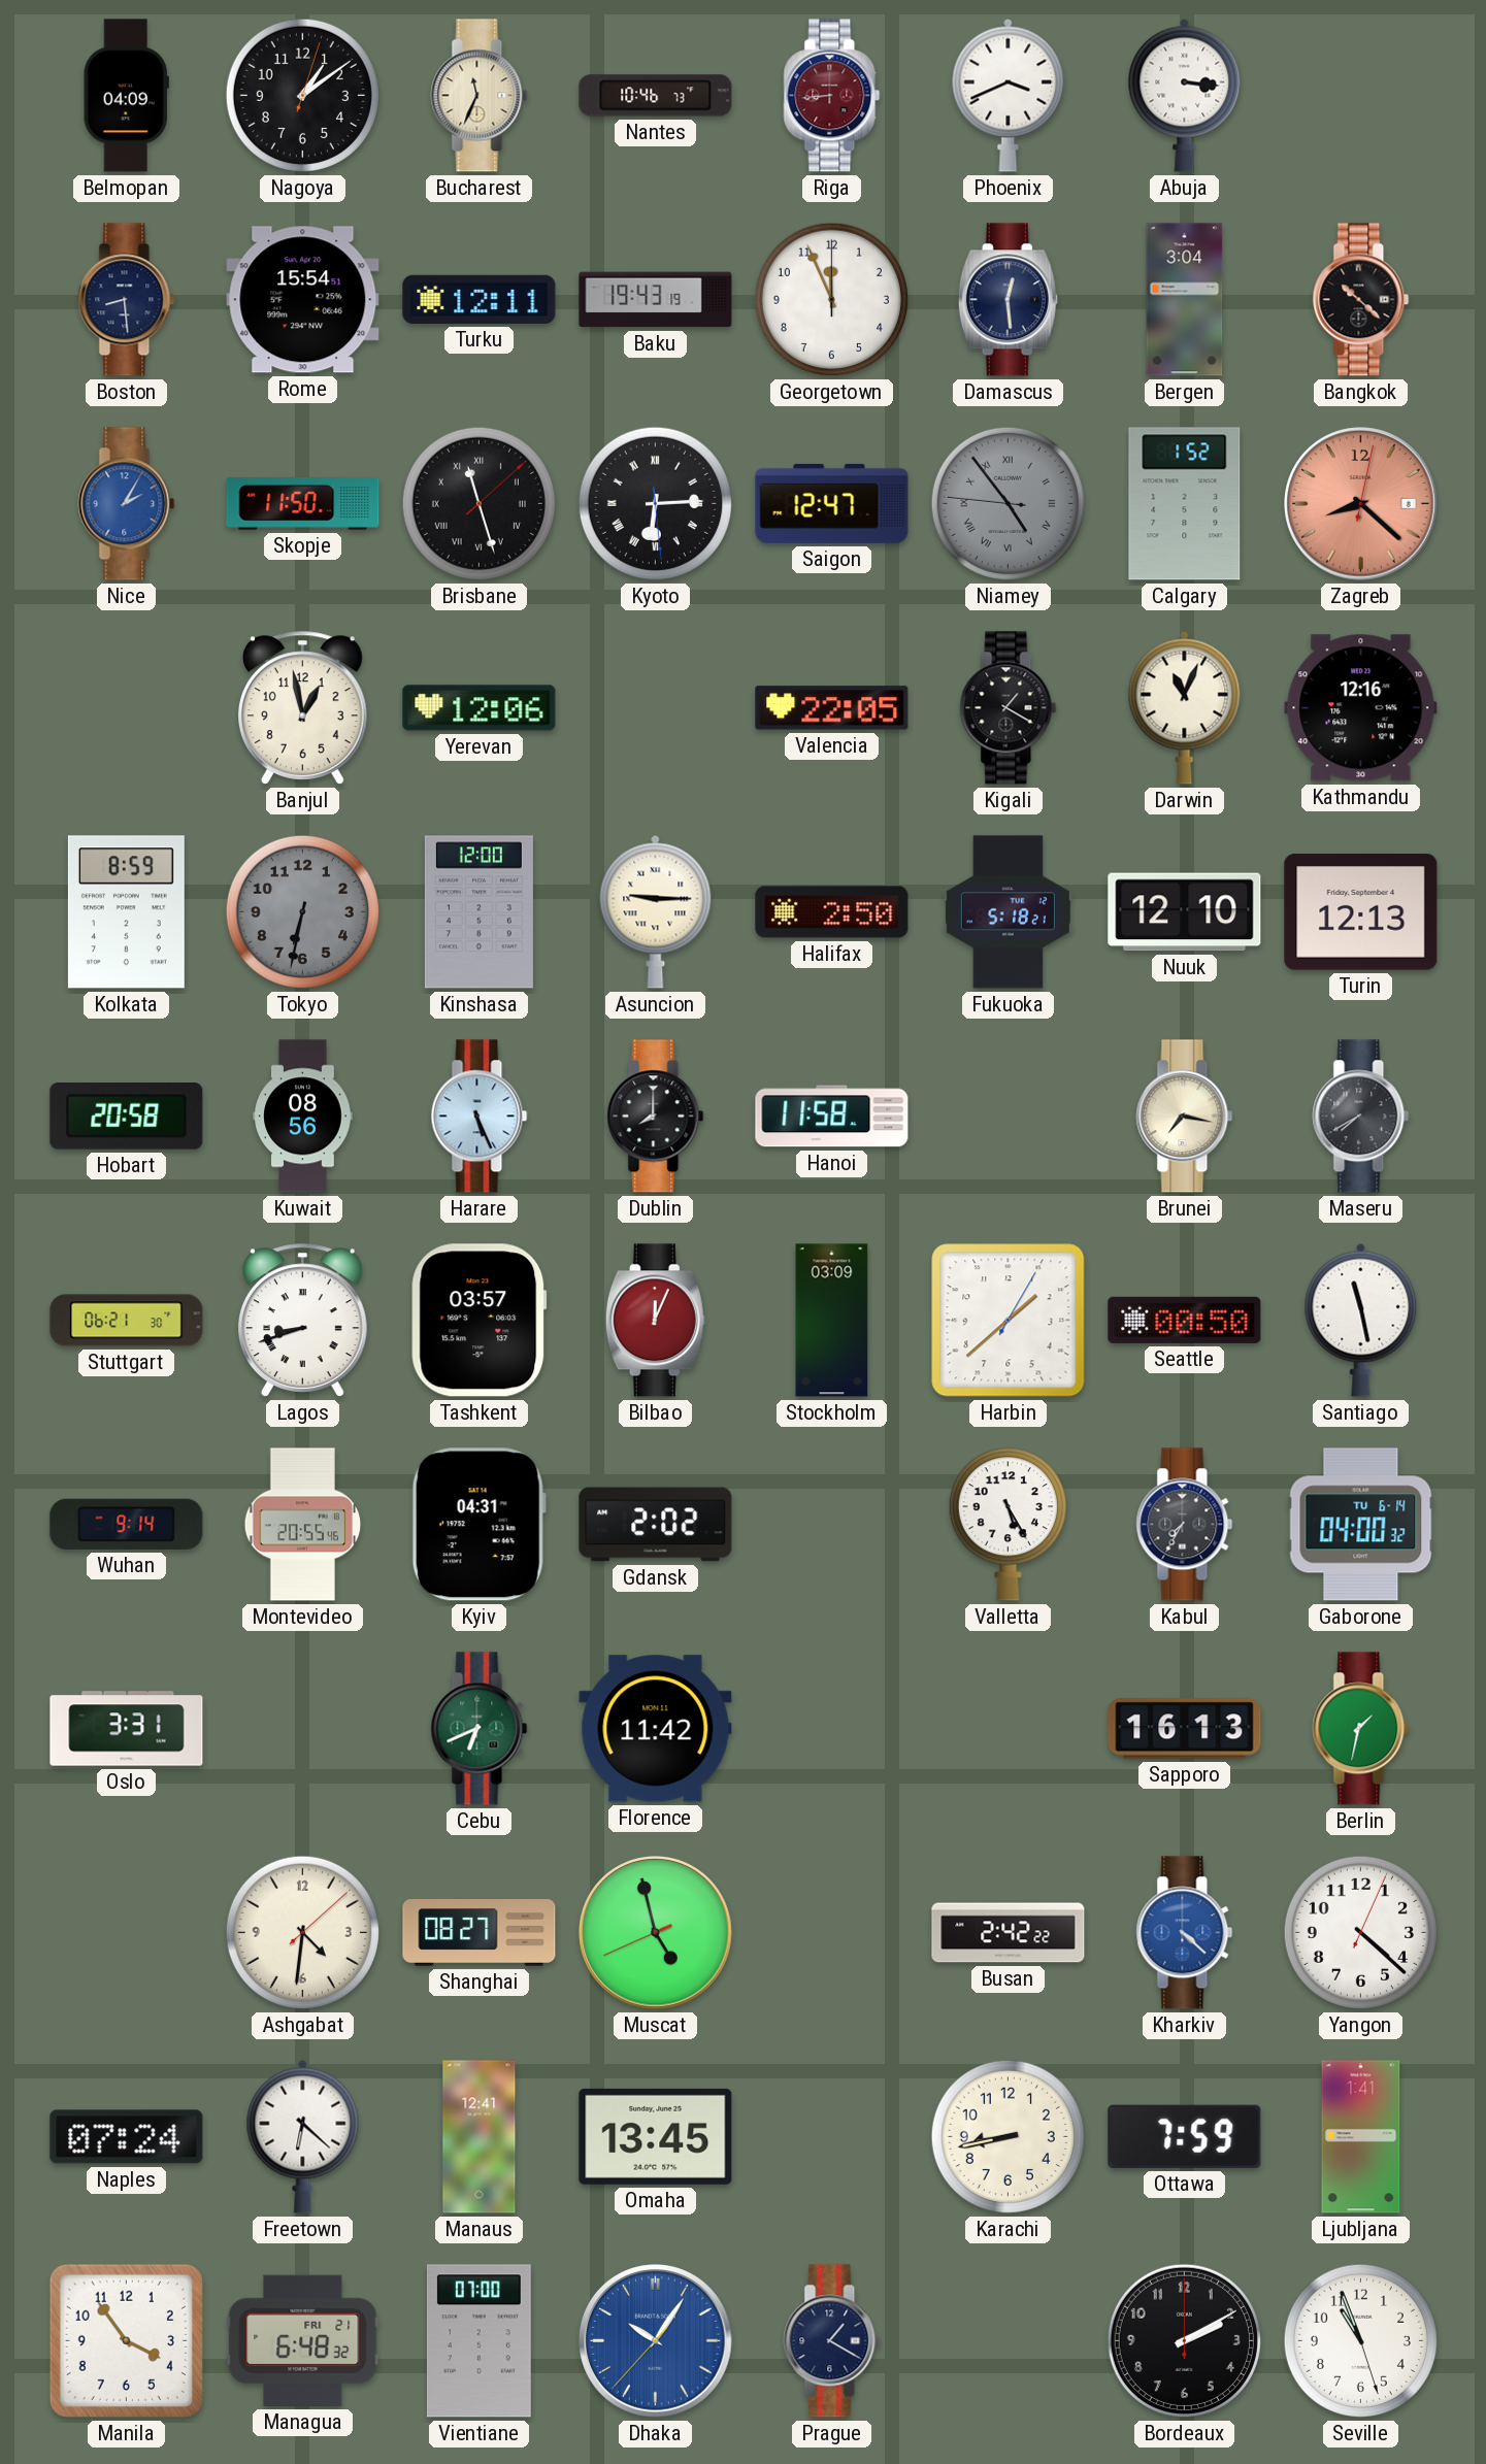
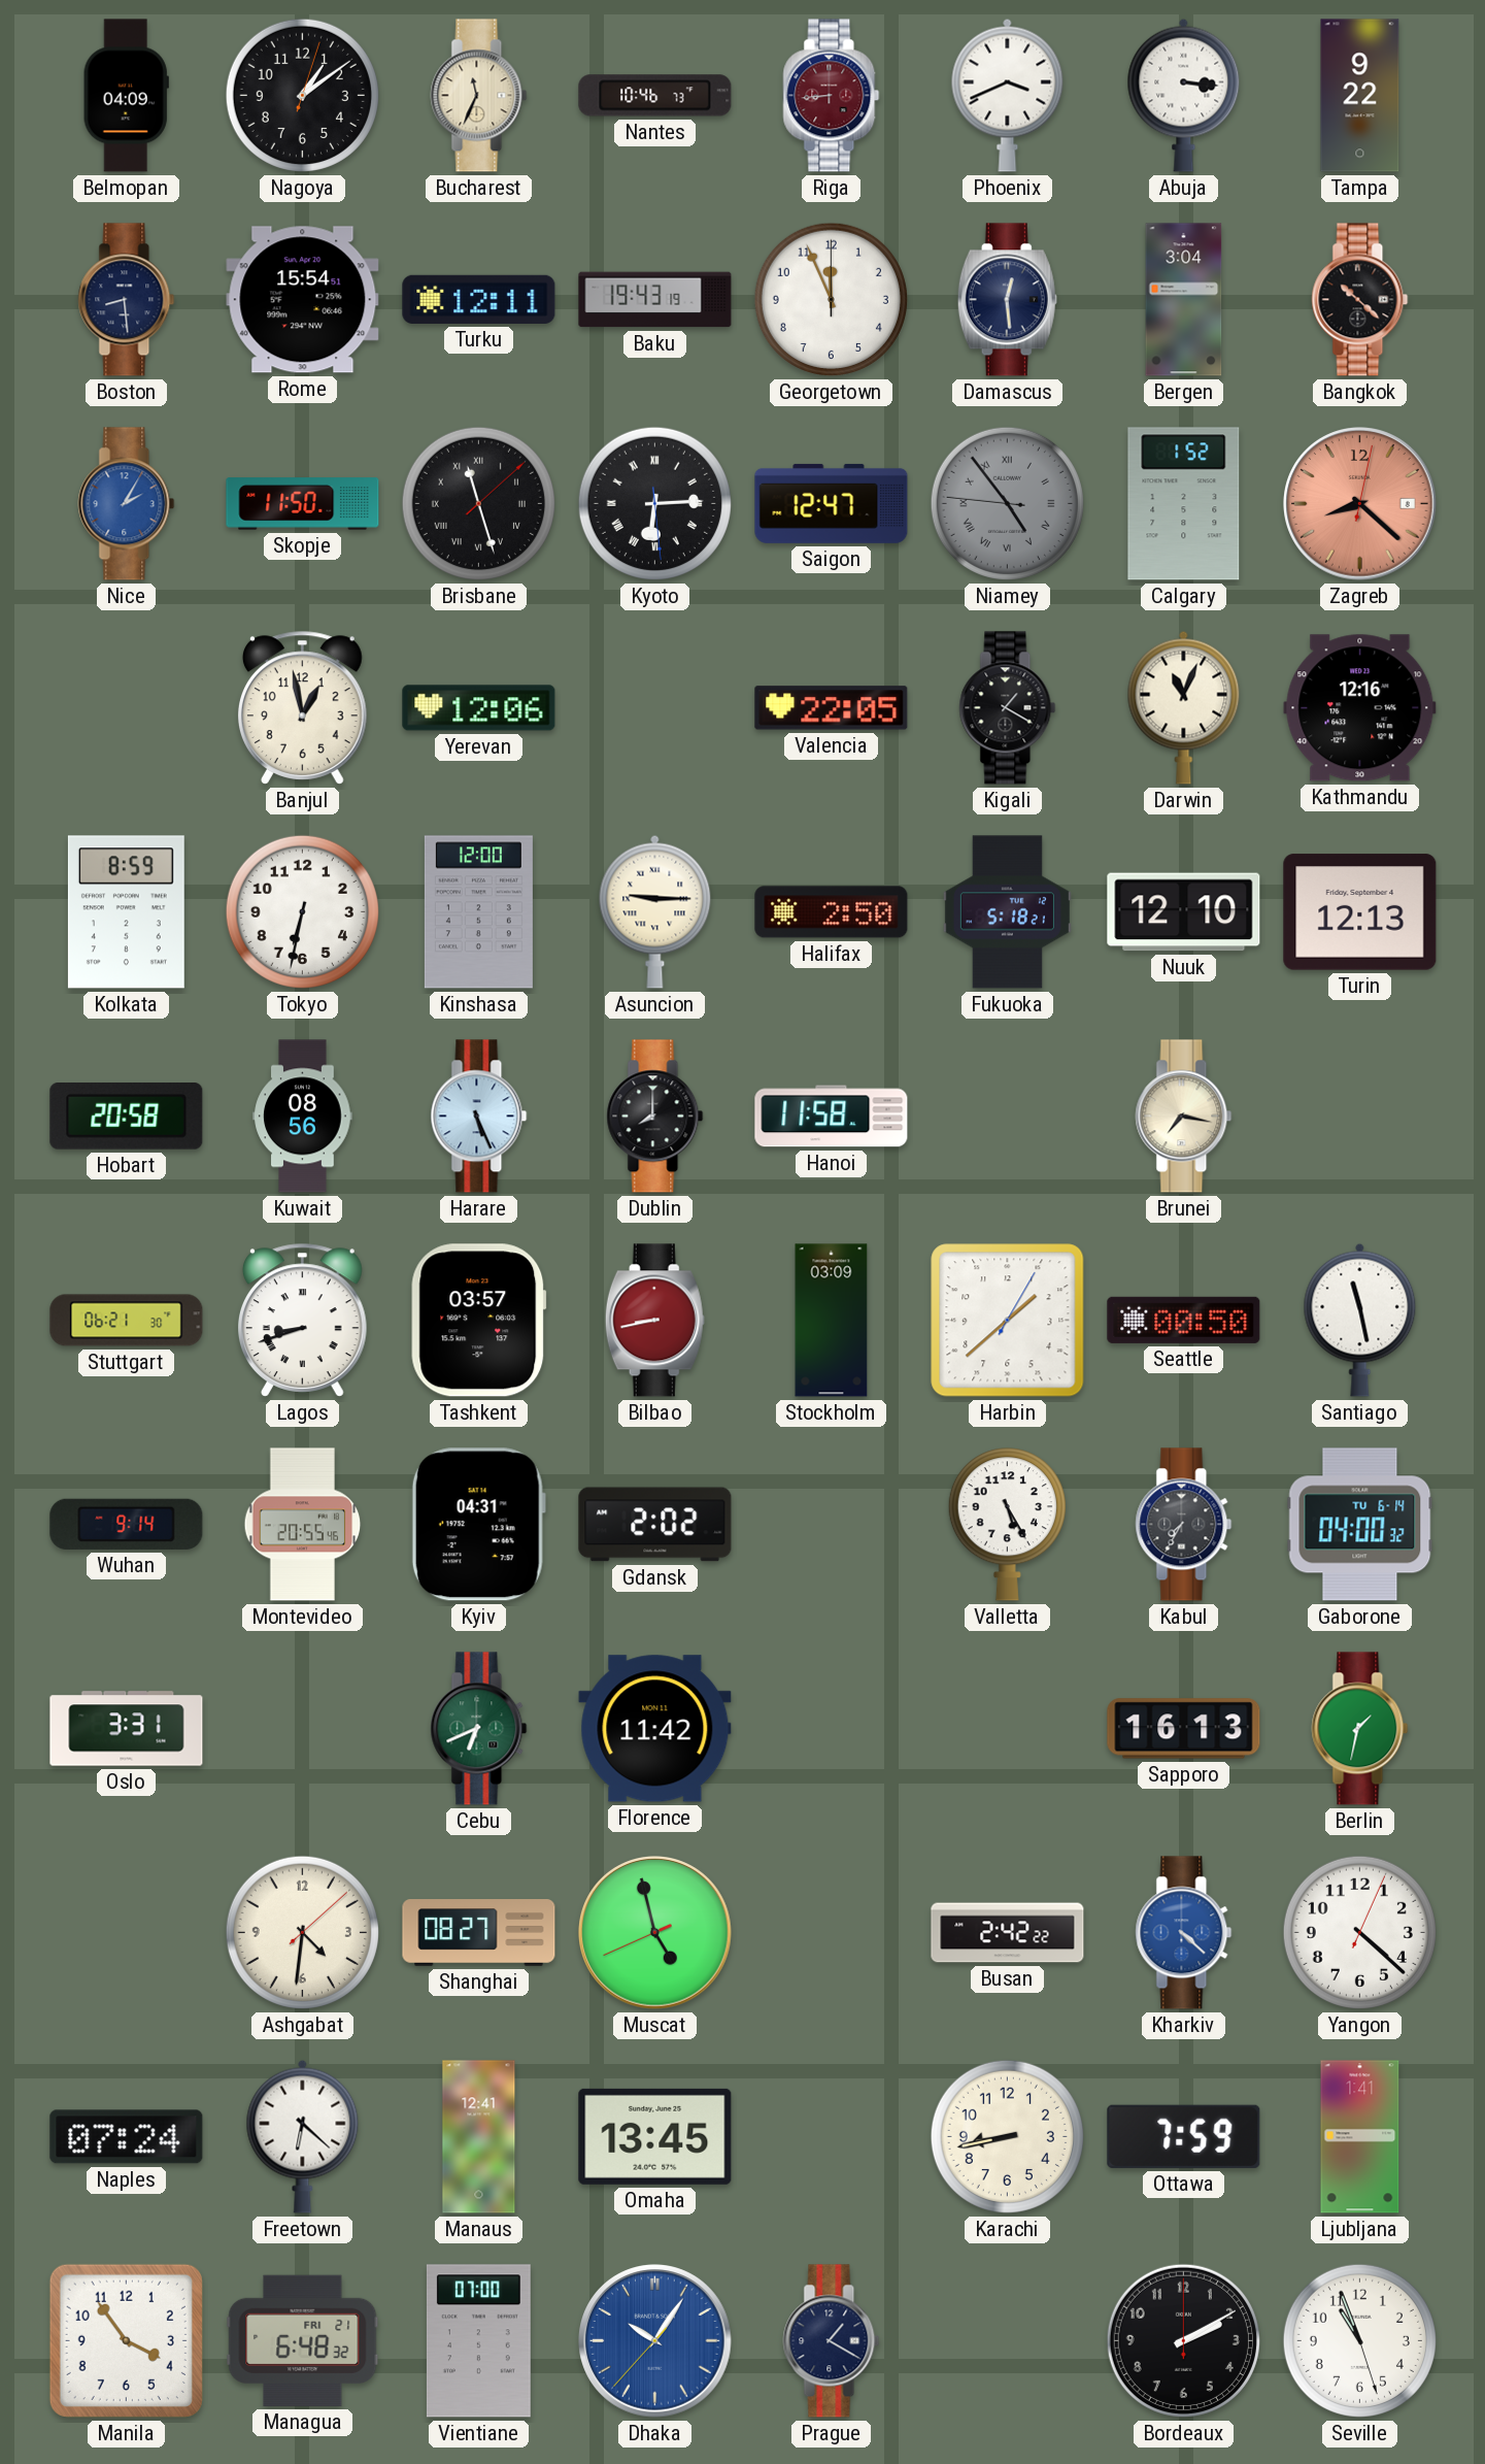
Tampa: none -> 9:22
Tokyo dial: grey -> white
Maseru: 7:40 -> none
Bilbao: 12:04 -> 8:43
